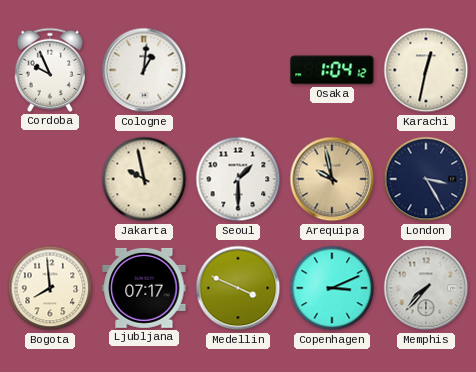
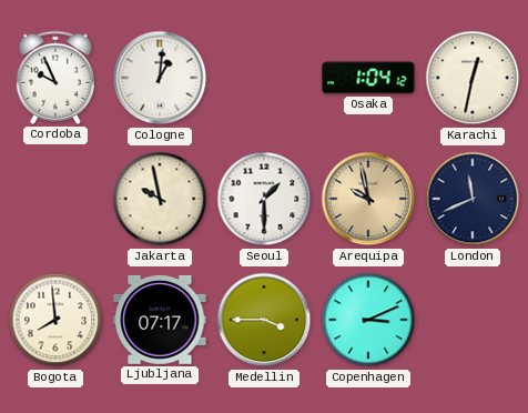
London: 3:25 -> 11:41
Medellin: 3:49 -> 3:45
Memphis: 7:37 -> none
